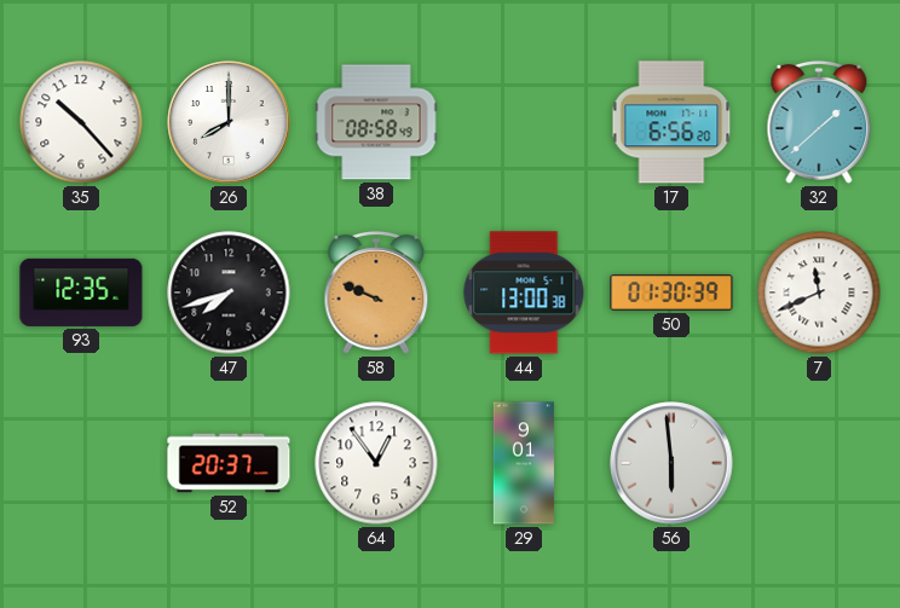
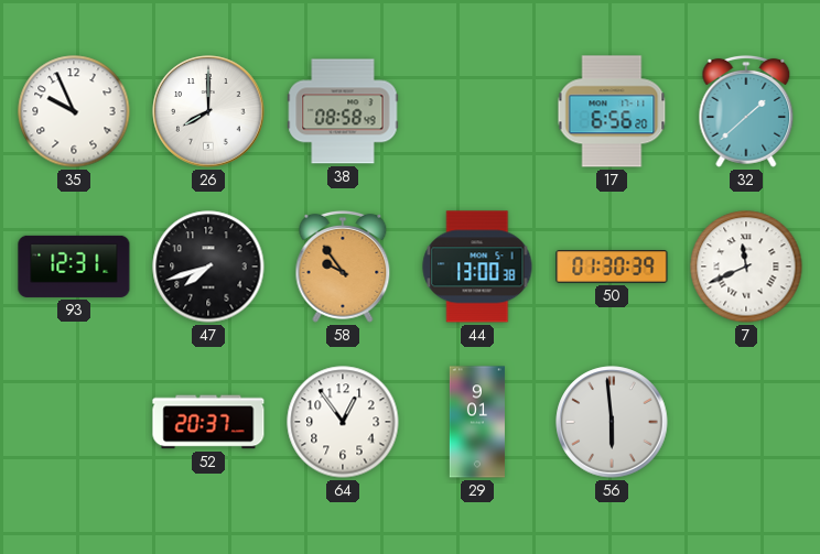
35: 10:23 -> 9:56
93: 12:35 -> 12:31
58: 9:49 -> 9:54
